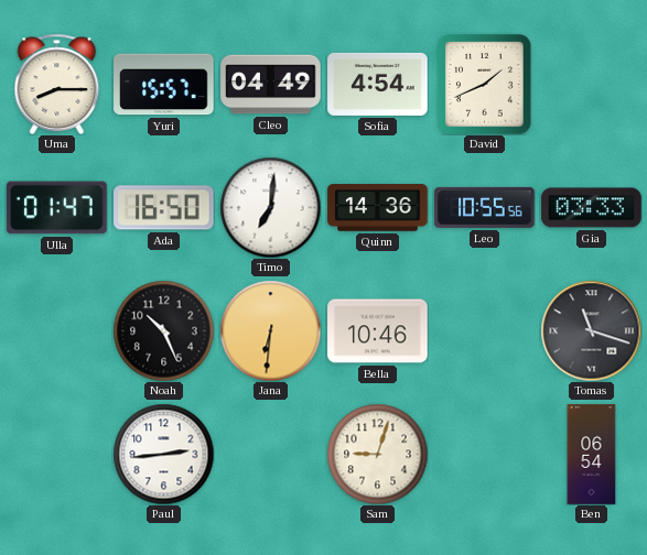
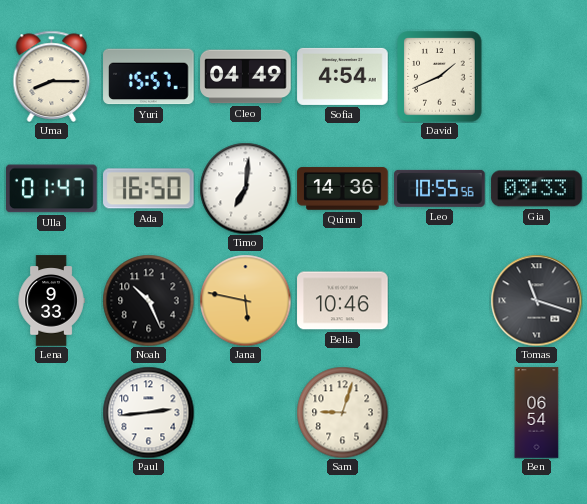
Lena: none -> 9:33
Jana: 6:31 -> 5:47
